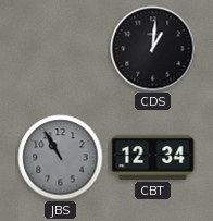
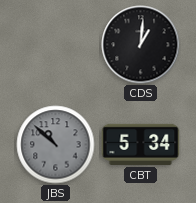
JBS: 10:55 -> 10:52
CBT: 12:34 -> 5:34
